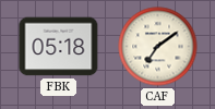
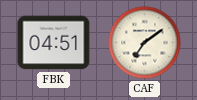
FBK: 05:18 -> 04:51
